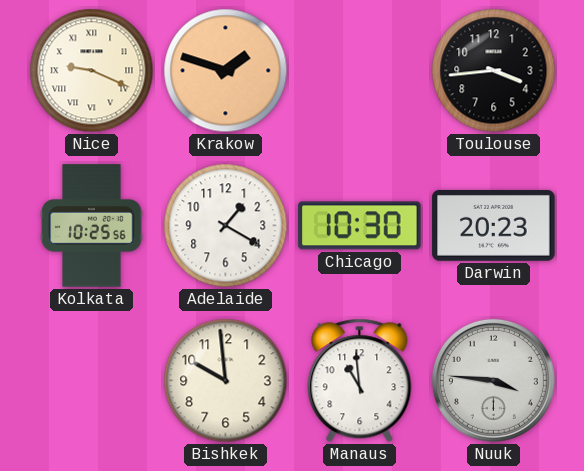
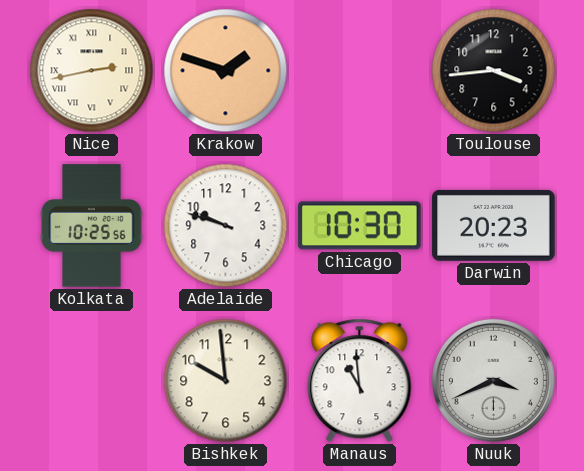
Nice: 9:19 -> 2:43
Adelaide: 1:20 -> 9:48
Nuuk: 3:46 -> 3:41
